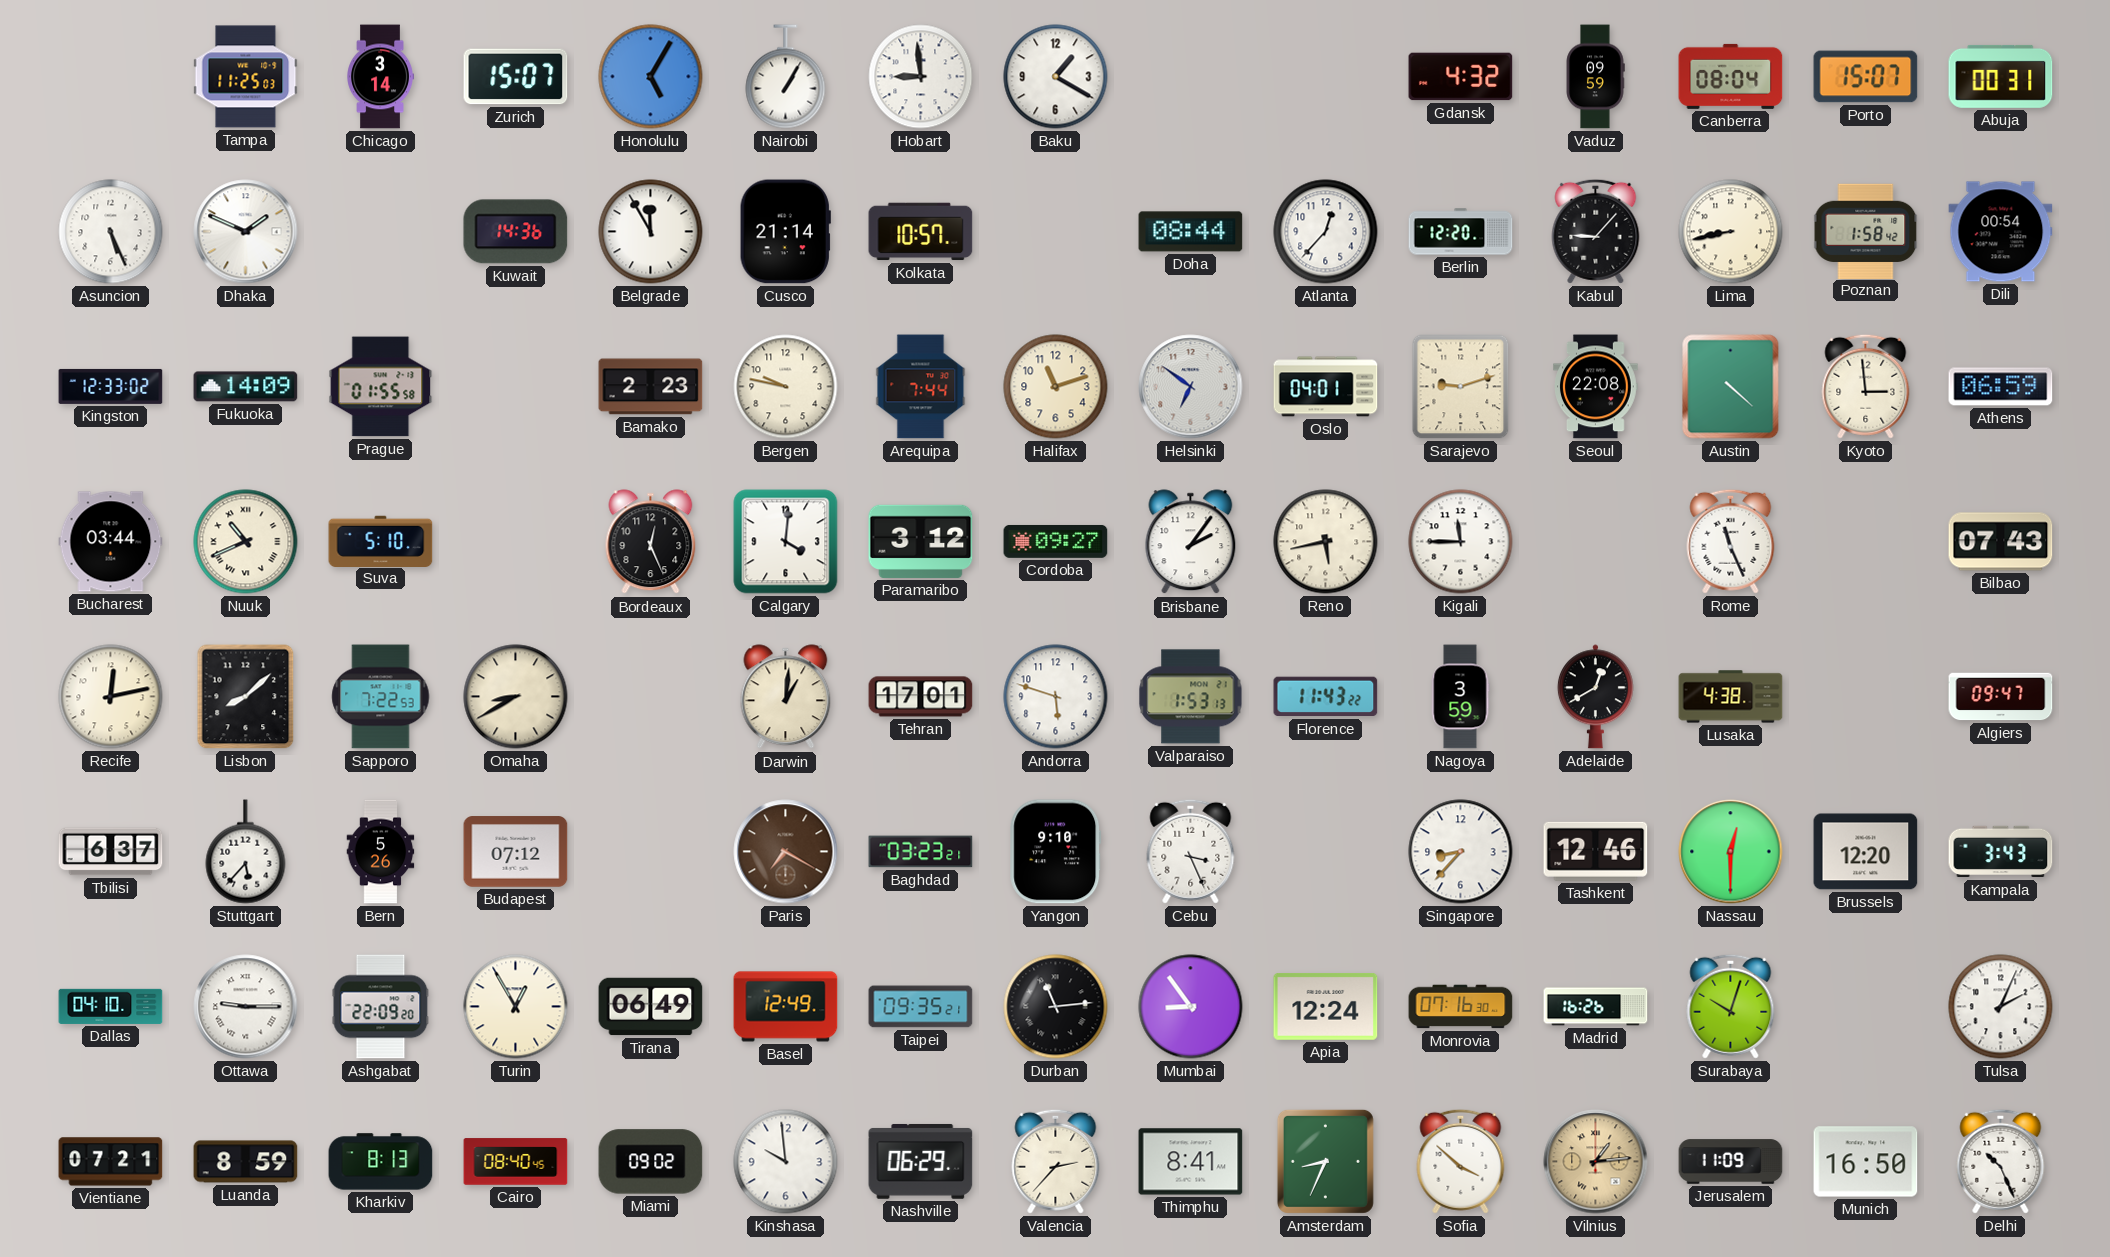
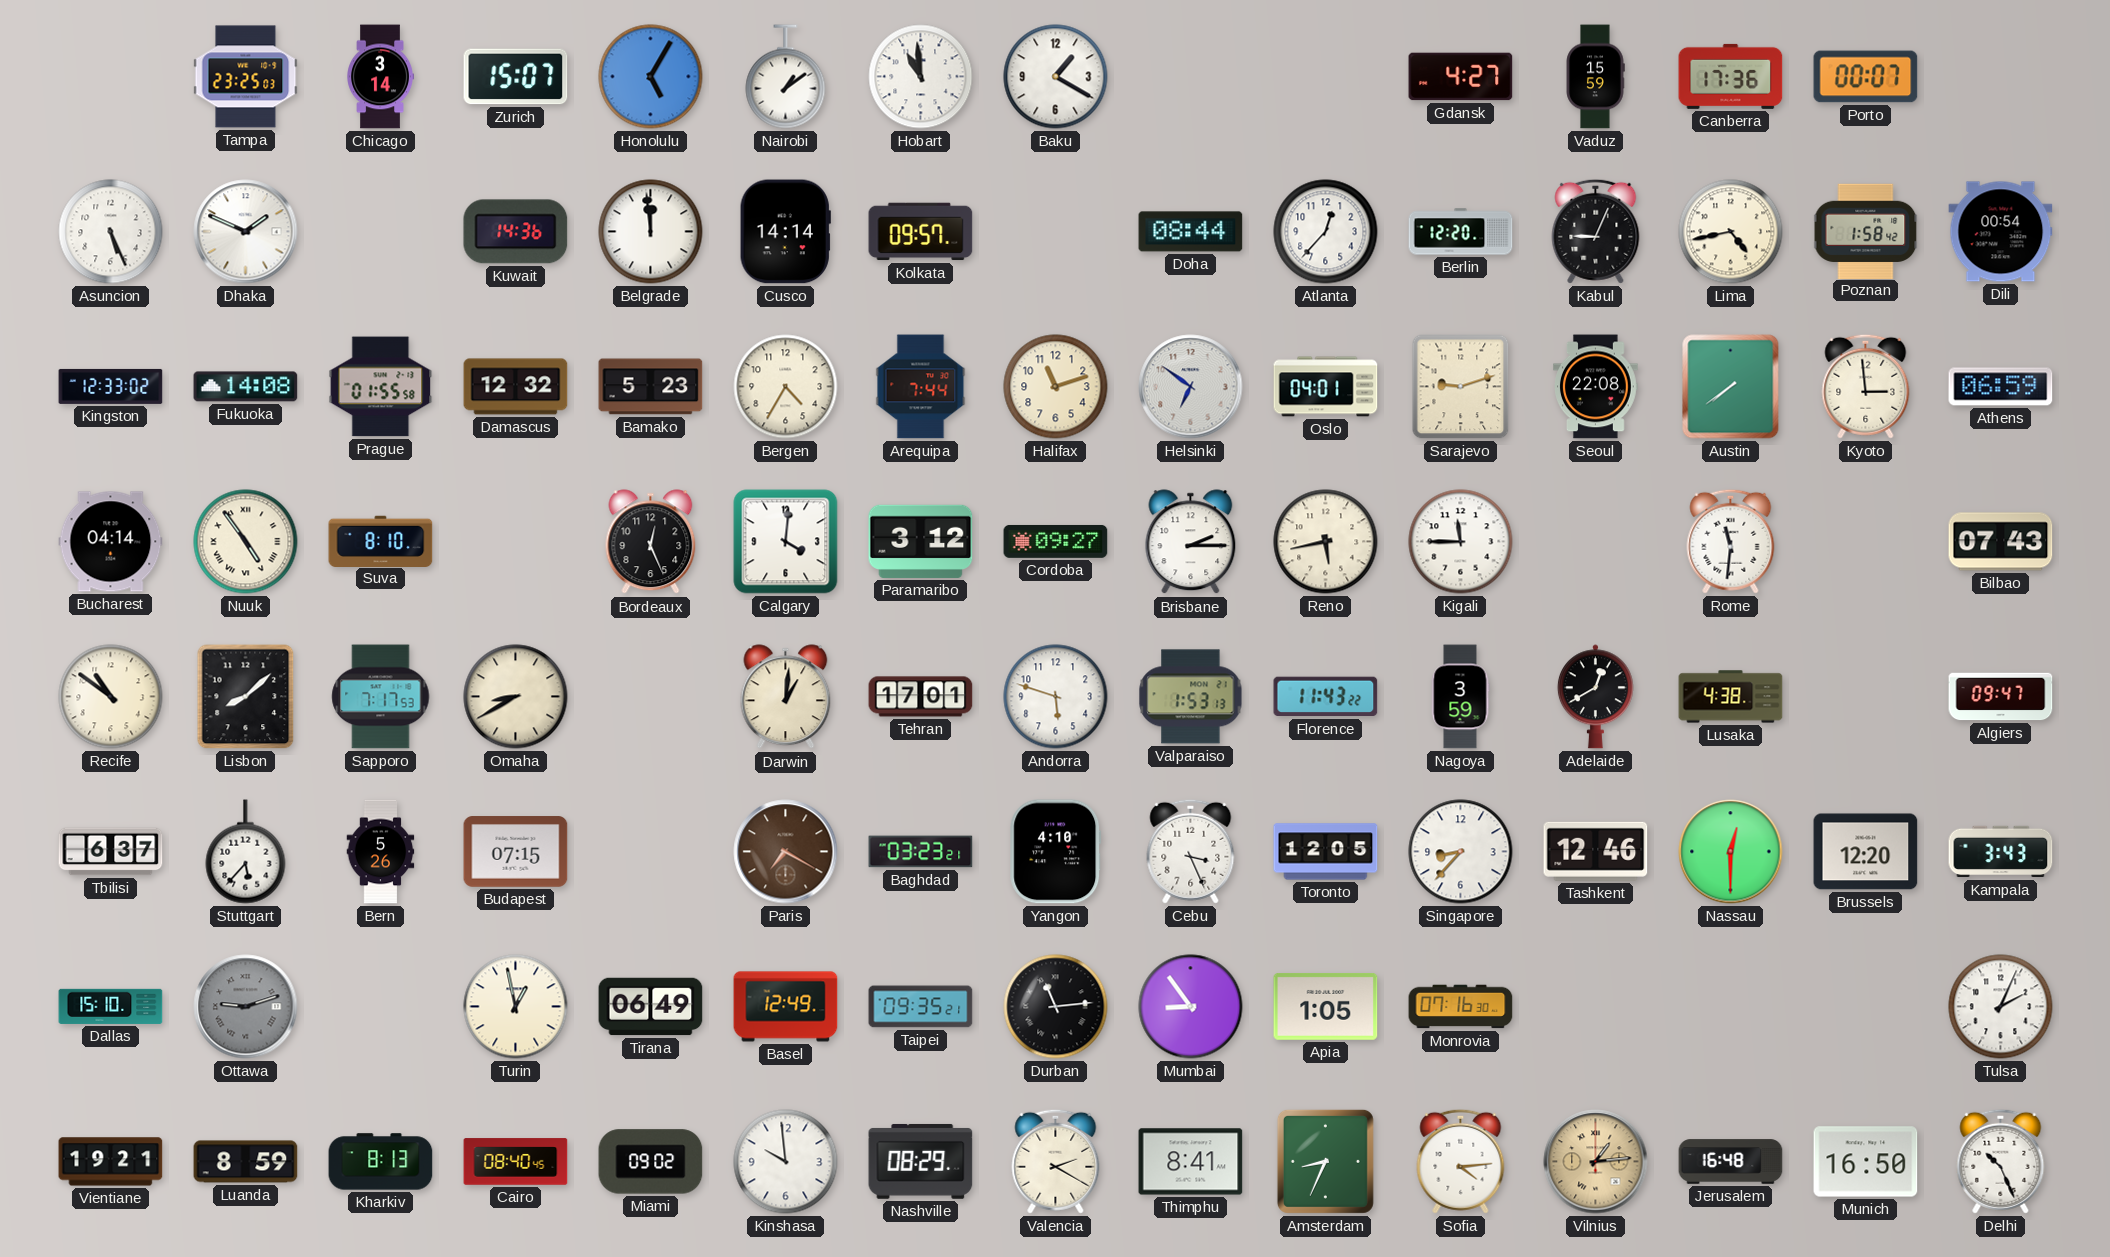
Tampa: 11:25 -> 23:25
Nairobi: 1:05 -> 1:09
Hobart: 8:59 -> 10:59
Gdansk: 4:32 -> 4:27
Vaduz: 09:59 -> 15:59
Canberra: 08:04 -> 17:36
Porto: 15:07 -> 00:07
Abuja: 00:31 -> none
Belgrade: 11:55 -> 11:59
Cusco: 21:14 -> 14:14
Kolkata: 10:57 -> 09:57
Kabul: 9:07 -> 9:04
Lima: 8:43 -> 4:43
Fukuoka: 14:09 -> 14:08
Damascus: none -> 12:32
Bamako: 2:23 -> 5:23
Bergen: 9:47 -> 4:35
Austin: 4:22 -> 7:39
Bucharest: 03:44 -> 04:14
Nuuk: 10:41 -> 4:54
Suva: 5:10 -> 8:10
Brisbane: 2:06 -> 2:15
Rome: 11:26 -> 11:31
Recife: 12:13 -> 10:51
Sapporo: 7:22 -> 7:17
Budapest: 07:12 -> 07:15
Yangon: 9:10 -> 4:10
Toronto: none -> 12:05
Dallas: 04:10 -> 15:10
Ottawa: 9:15 -> 9:12
Ottawa dial: white -> grey
Ashgabat: 22:09 -> none
Turin: 12:55 -> 12:58
Apia: 12:24 -> 1:05
Madrid: 16:26 -> none
Surabaya: 10:03 -> none
Vientiane: 07:21 -> 19:21
Nashville: 06:29 -> 08:29
Valencia: 2:37 -> 2:20
Sofia: 3:52 -> 4:14
Jerusalem: 11:09 -> 16:48
